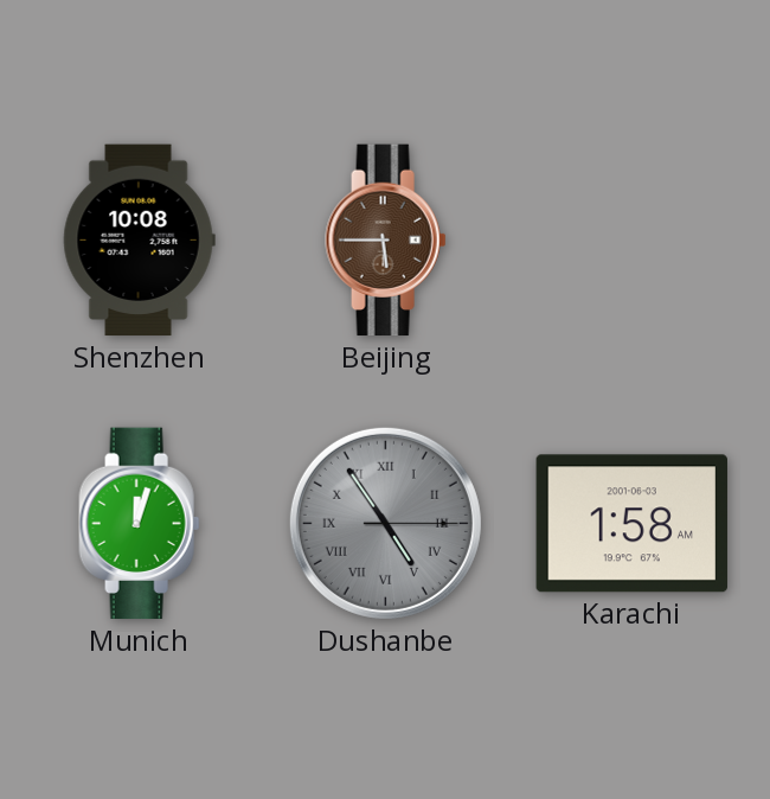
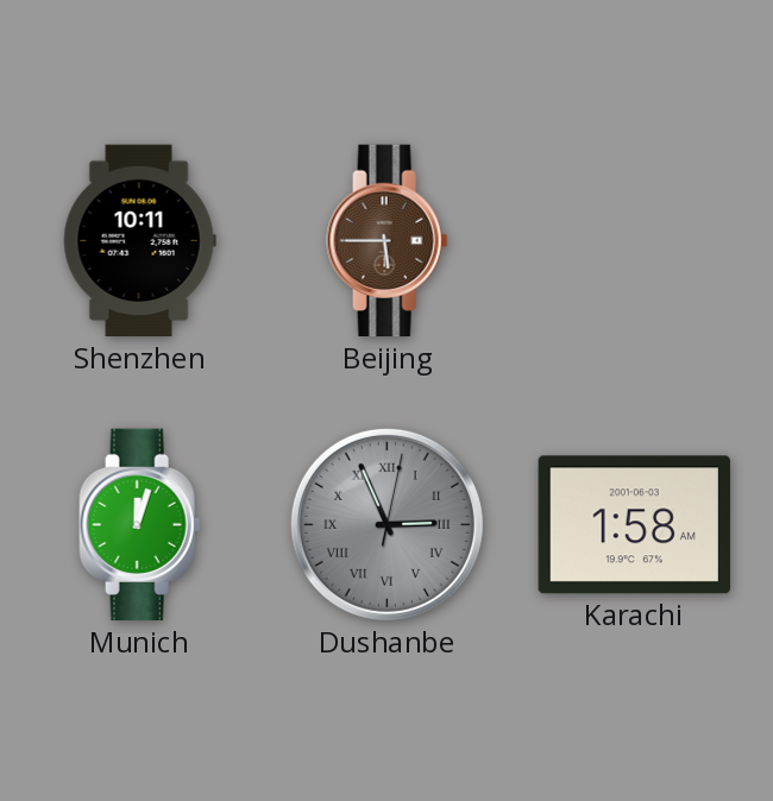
Shenzhen: 10:08 -> 10:11
Dushanbe: 4:54 -> 2:56
